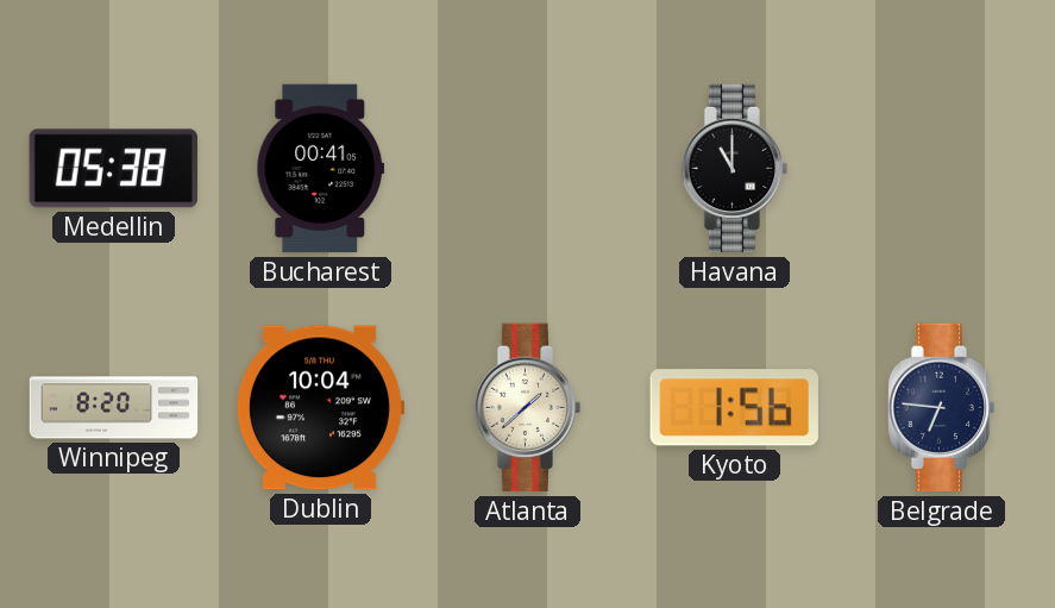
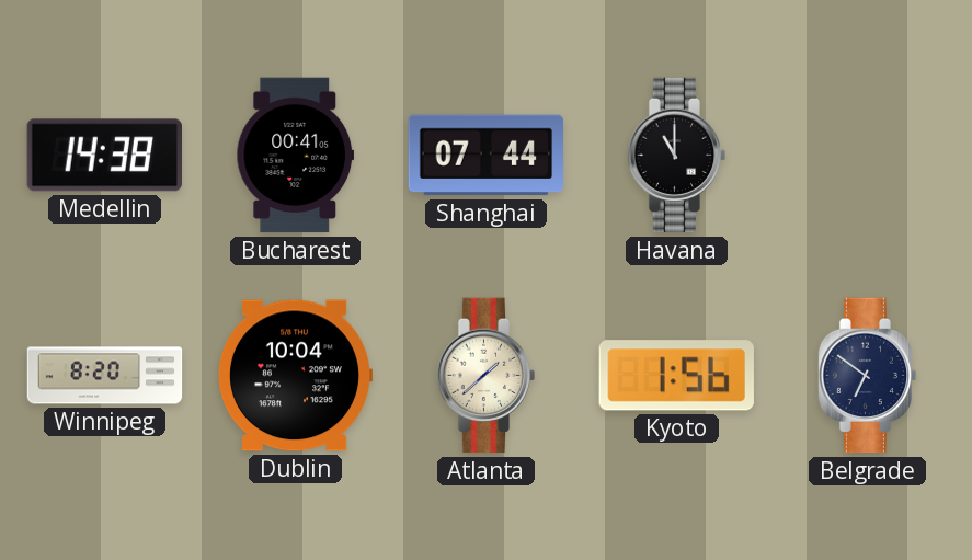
Medellin: 05:38 -> 14:38
Shanghai: none -> 07:44
Belgrade: 6:46 -> 6:51
